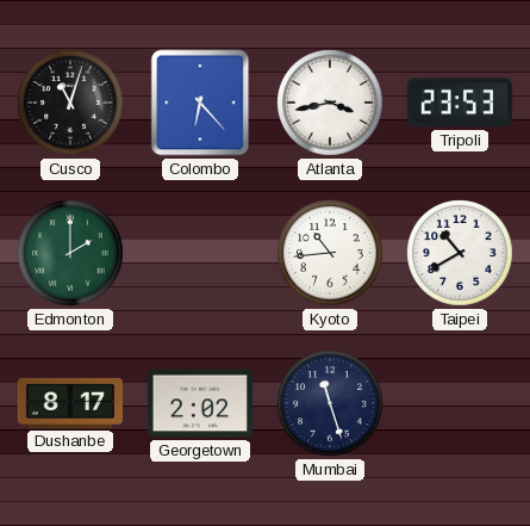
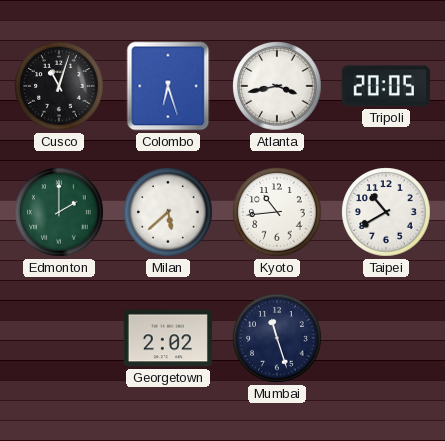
Colombo: 6:23 -> 6:27
Tripoli: 23:53 -> 20:05
Milan: none -> 5:38
Dushanbe: 8:17 -> none
